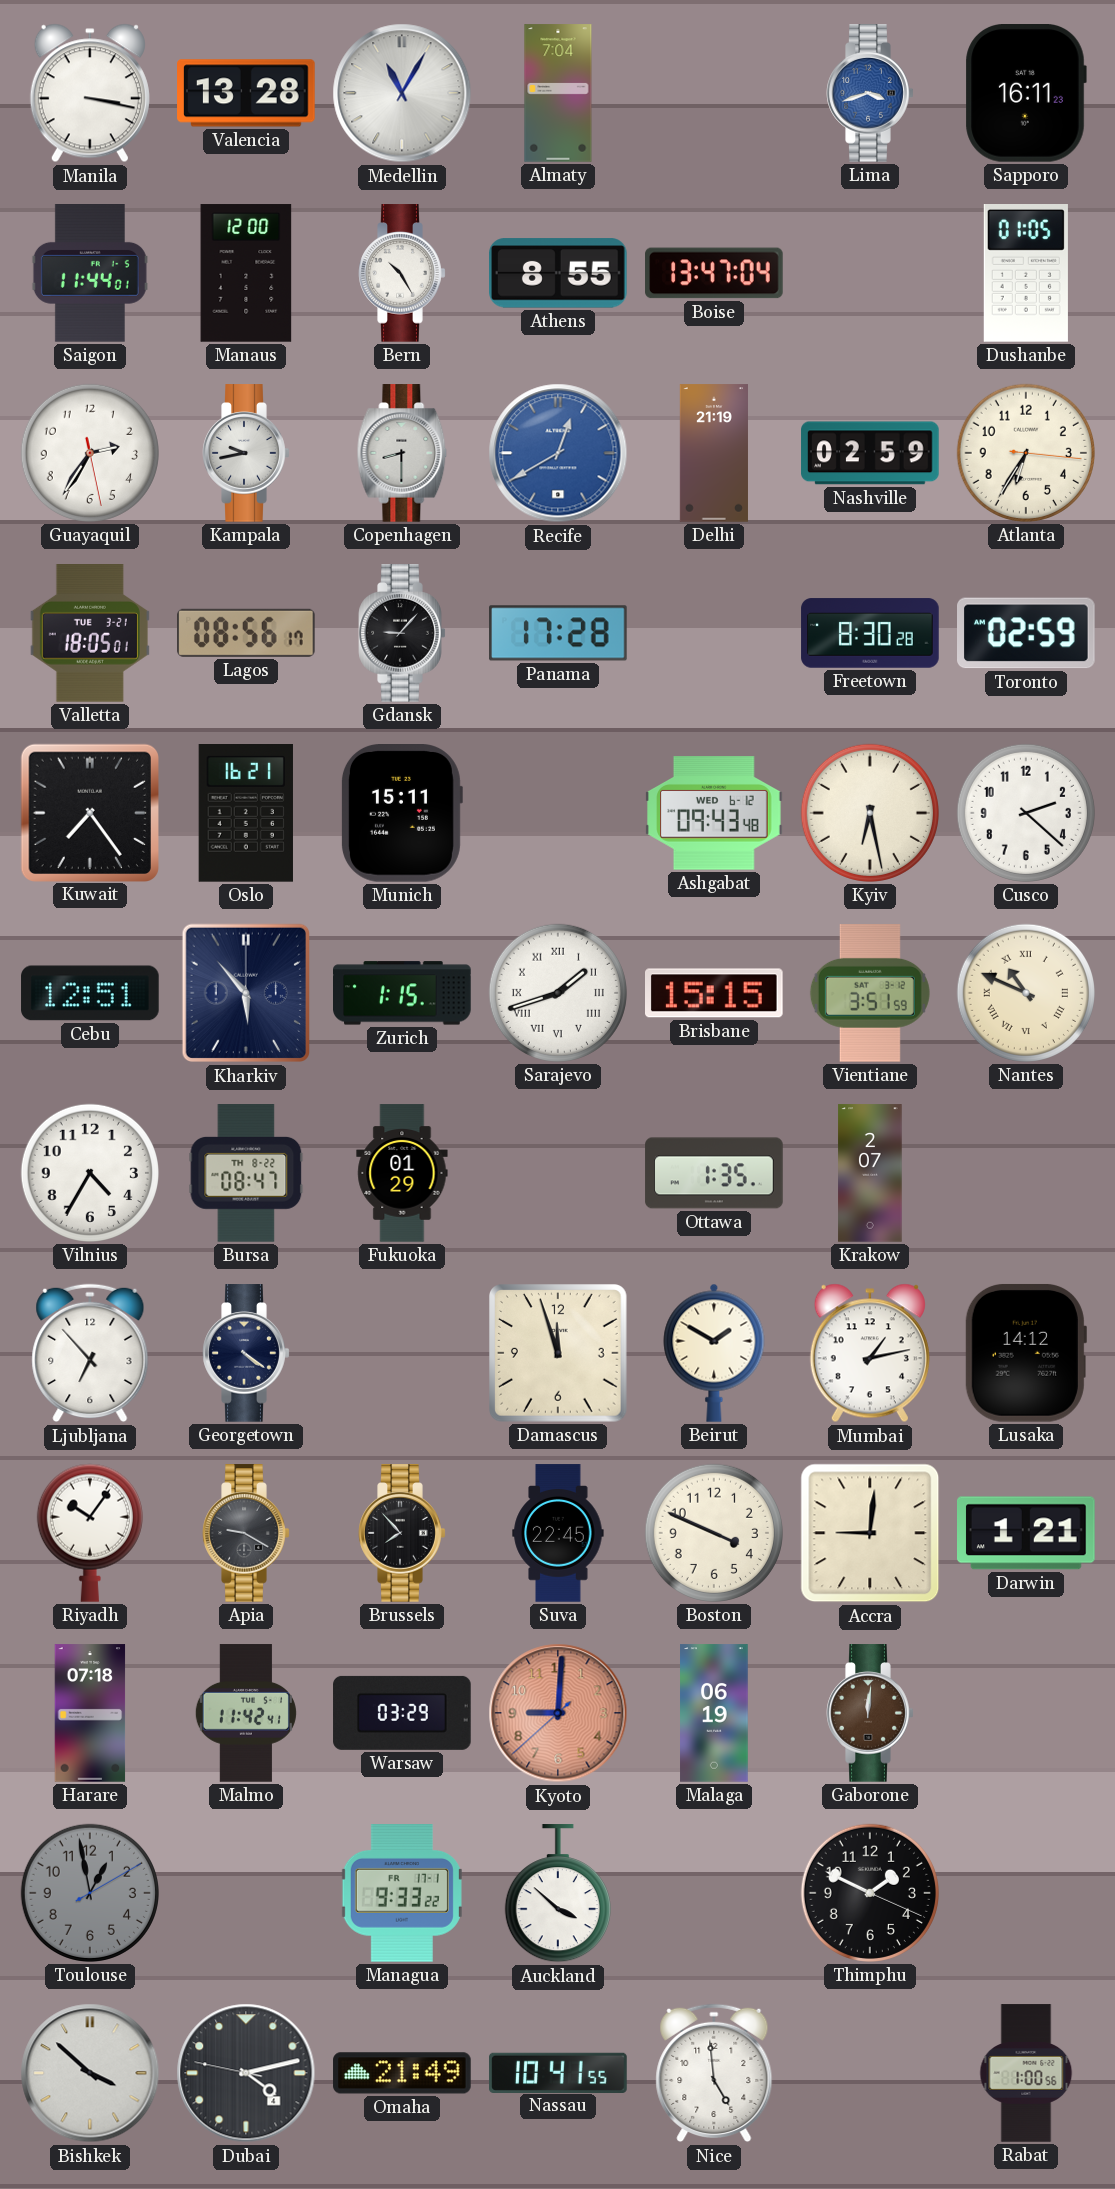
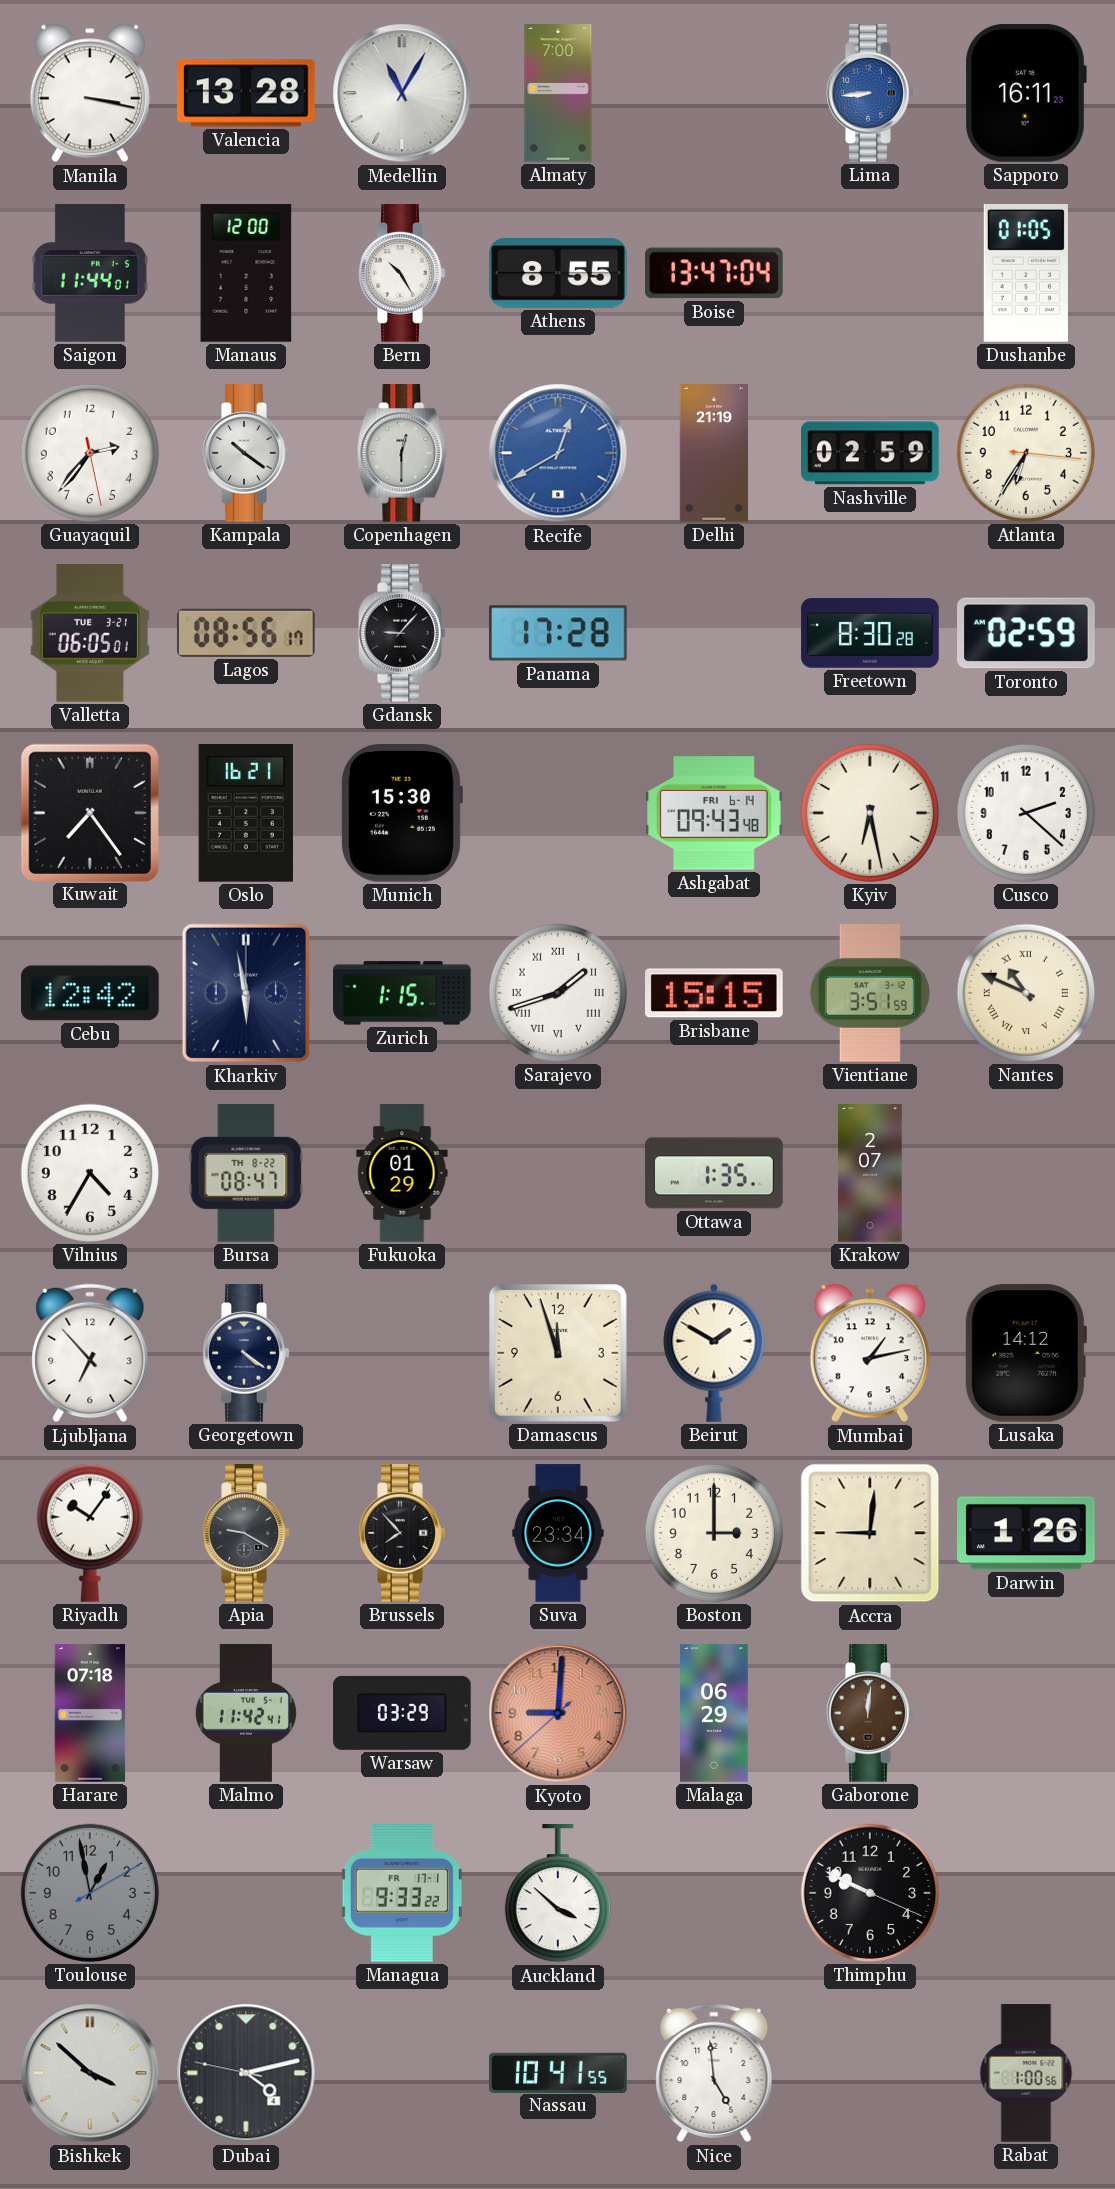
Almaty: 7:04 -> 7:00
Lima: 3:42 -> 8:44
Guayaquil: 2:35 -> 2:36
Kampala: 9:43 -> 10:21
Copenhagen: 8:30 -> 12:30
Valletta: 18:05 -> 06:05
Munich: 15:11 -> 15:30
Ashgabat date: WED 6-12 -> FRI 6-14
Cebu: 12:51 -> 12:42
Kharkiv: 5:53 -> 5:58
Suva: 22:45 -> 23:34
Boston: 3:49 -> 3:00
Darwin: 1:21 -> 1:26
Malaga: 06:19 -> 06:29
Thimphu: 1:49 -> 9:49
Omaha: 21:49 -> none
